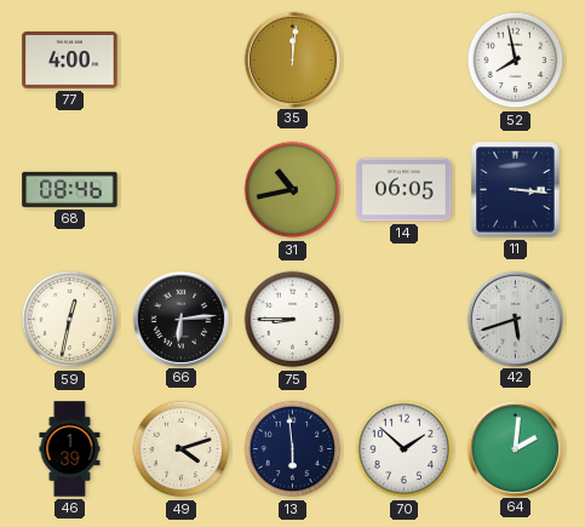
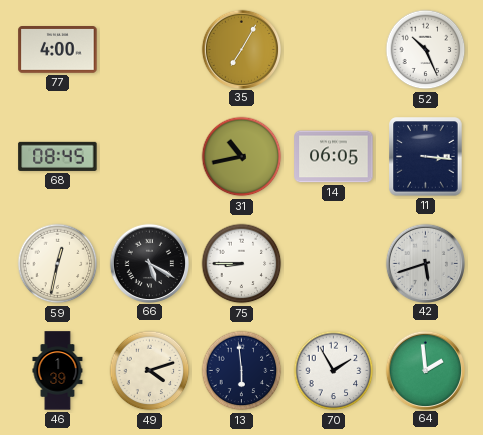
35: 12:01 -> 7:05
52: 7:58 -> 10:26
68: 08:46 -> 08:45
66: 6:14 -> 5:20
70: 1:52 -> 1:55
64: 2:01 -> 1:59
